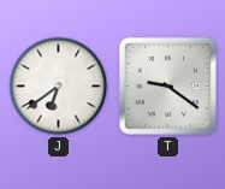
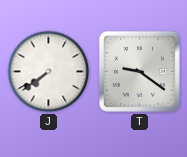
J: 6:39 -> 7:39
